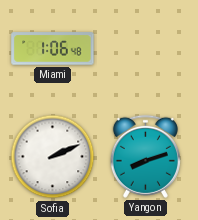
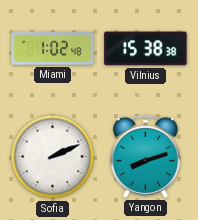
Miami: 1:06 -> 1:02
Vilnius: none -> 15:38
